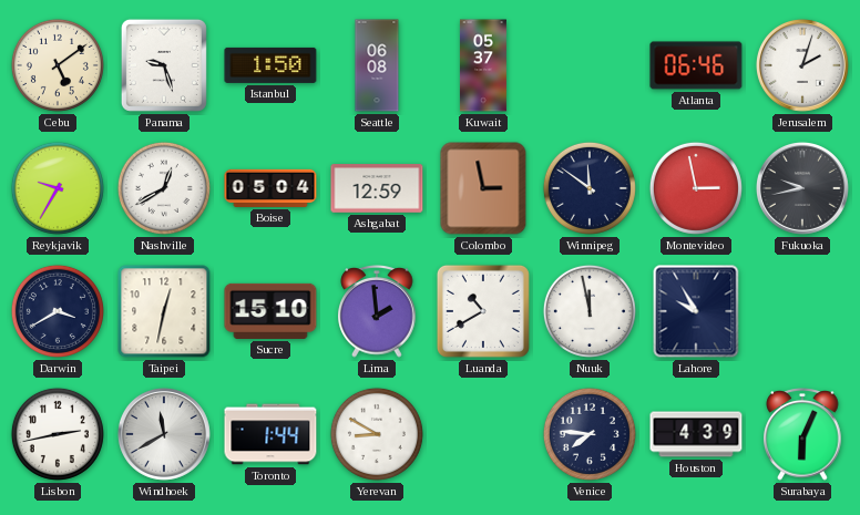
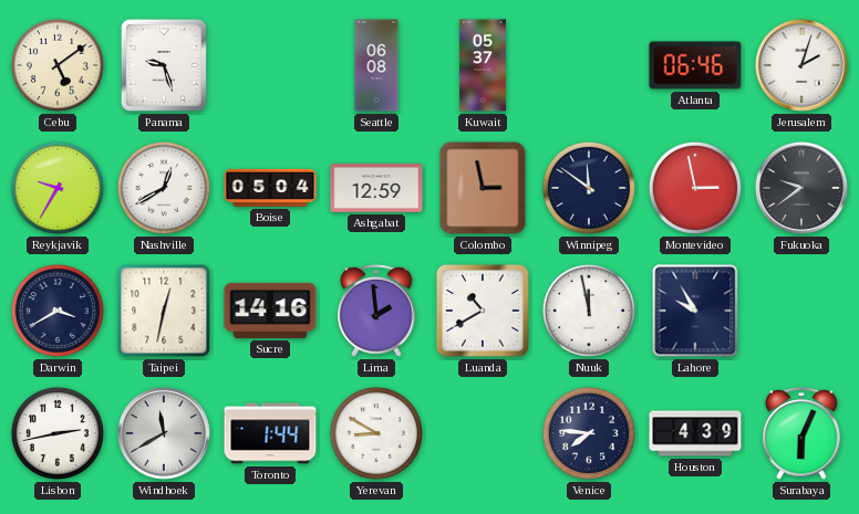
Istanbul: 1:50 -> none
Fukuoka: 9:43 -> 9:39
Sucre: 15:10 -> 14:16
